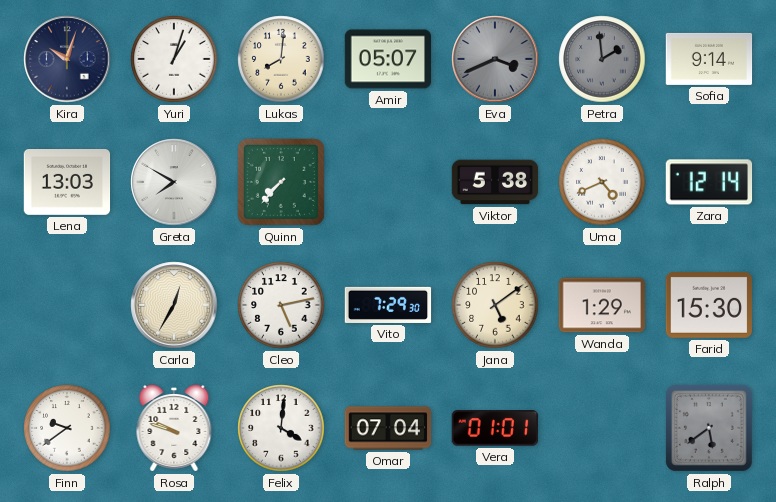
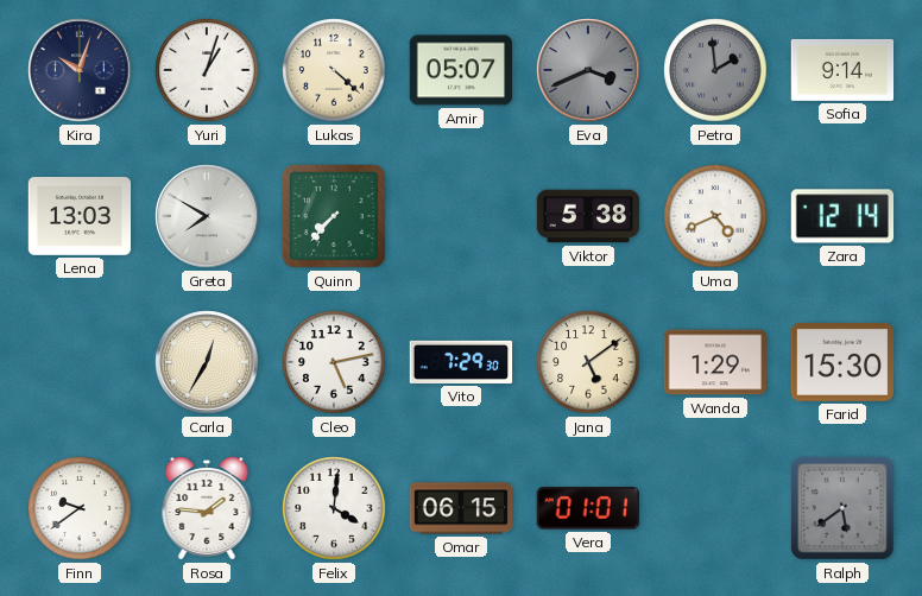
Lukas: 8:01 -> 4:22
Rosa: 9:48 -> 1:46
Omar: 07:04 -> 06:15
